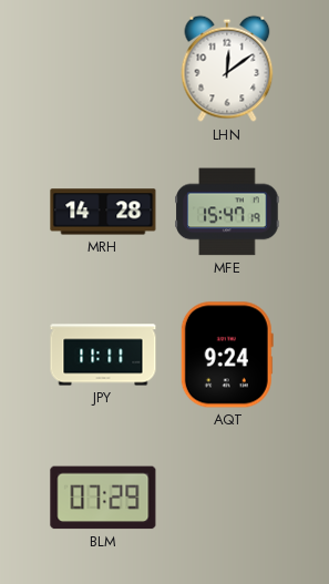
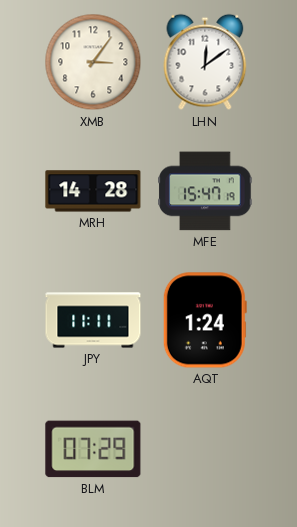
XMB: none -> 3:06
AQT: 9:24 -> 1:24
